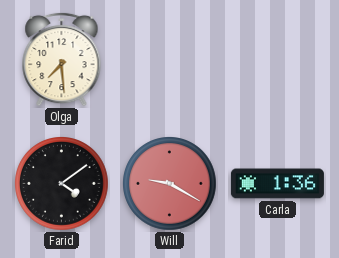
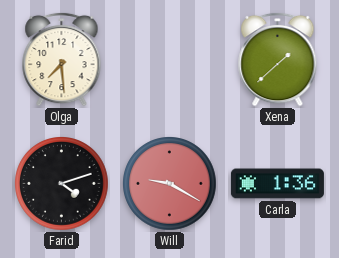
Xena: none -> 1:38
Farid: 4:09 -> 4:12
